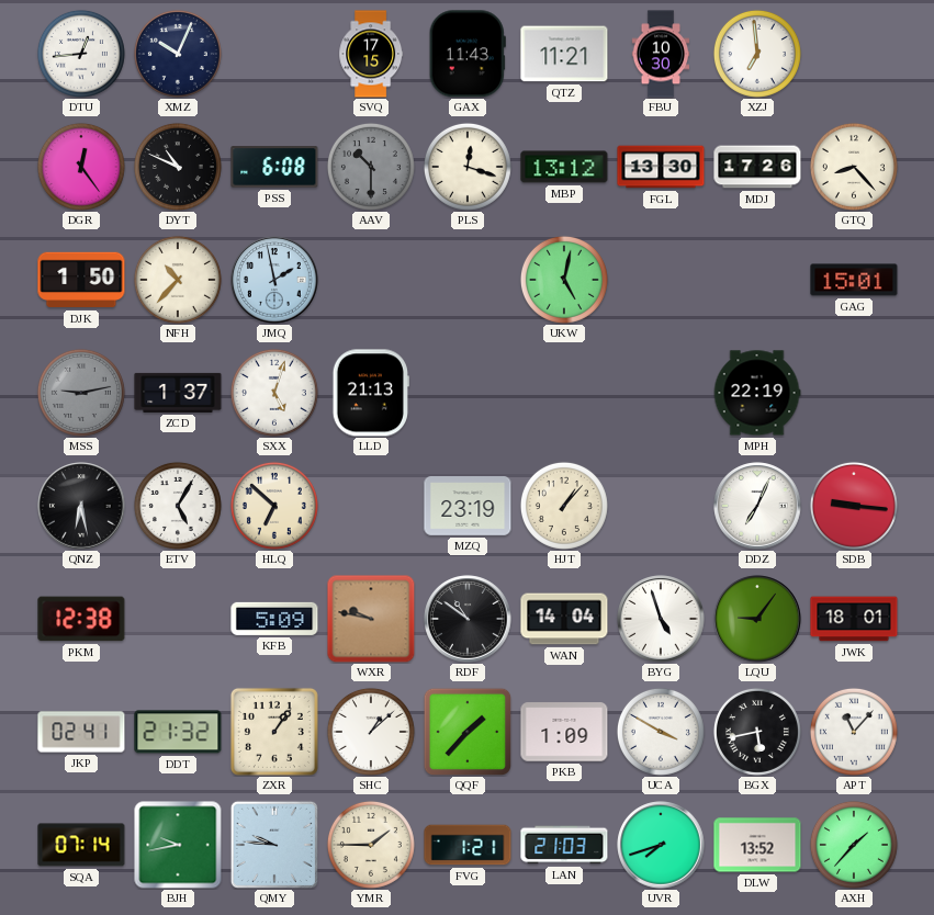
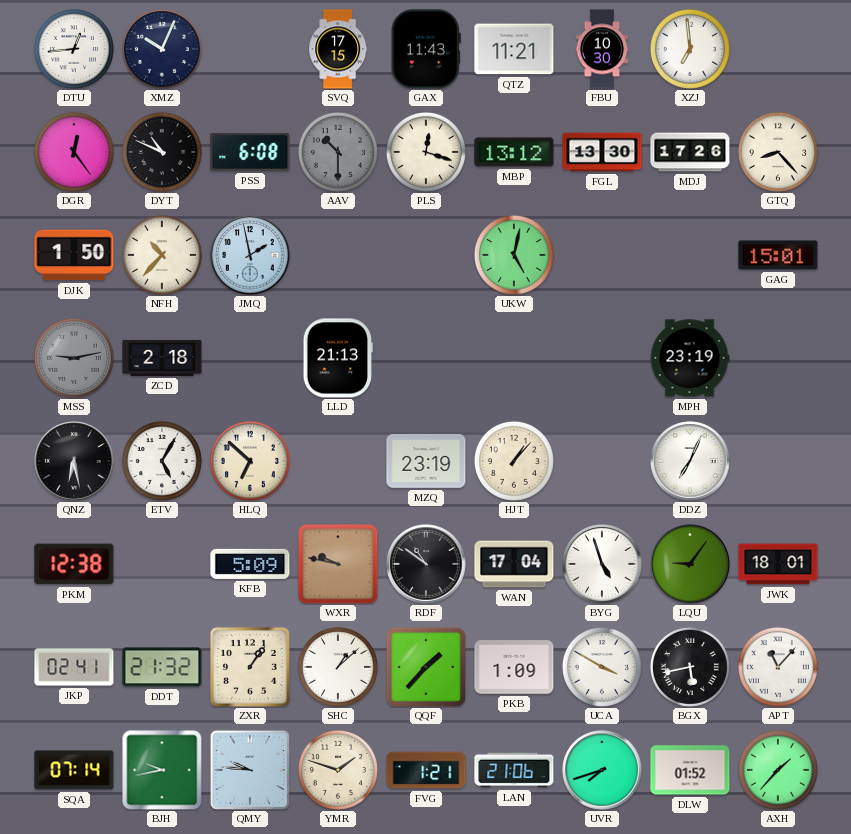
ZCD: 1:37 -> 2:18
SXX: 5:03 -> none
MPH: 22:19 -> 23:19
SDB: 9:16 -> none
WAN: 14:04 -> 17:04
YMR: 1:45 -> 1:48
LAN: 21:03 -> 21:06
DLW: 13:52 -> 01:52
